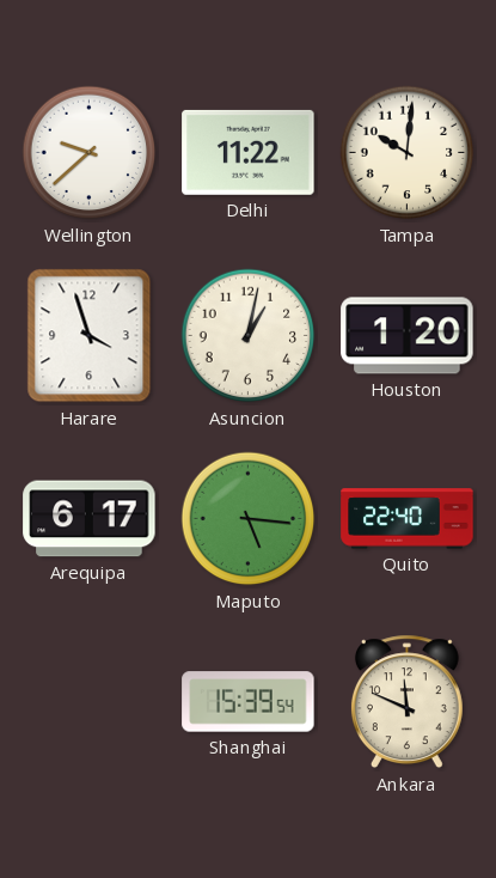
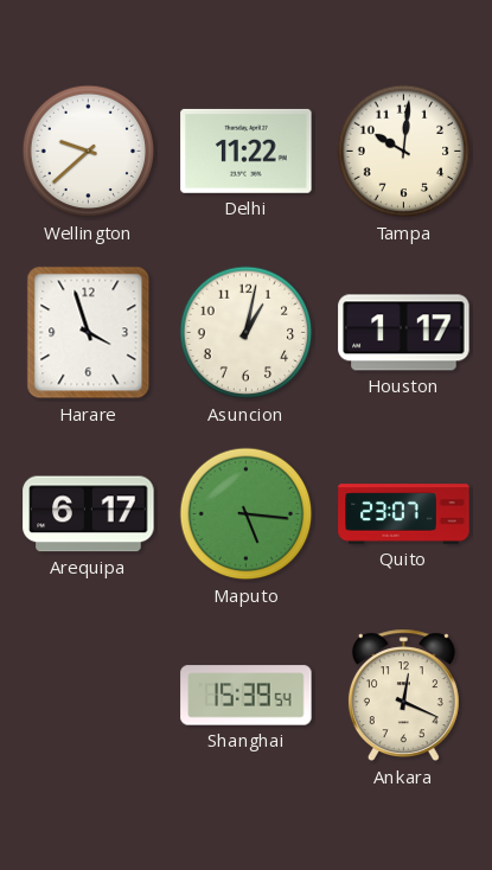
Houston: 1:20 -> 1:17
Quito: 22:40 -> 23:07
Ankara: 11:49 -> 12:19
